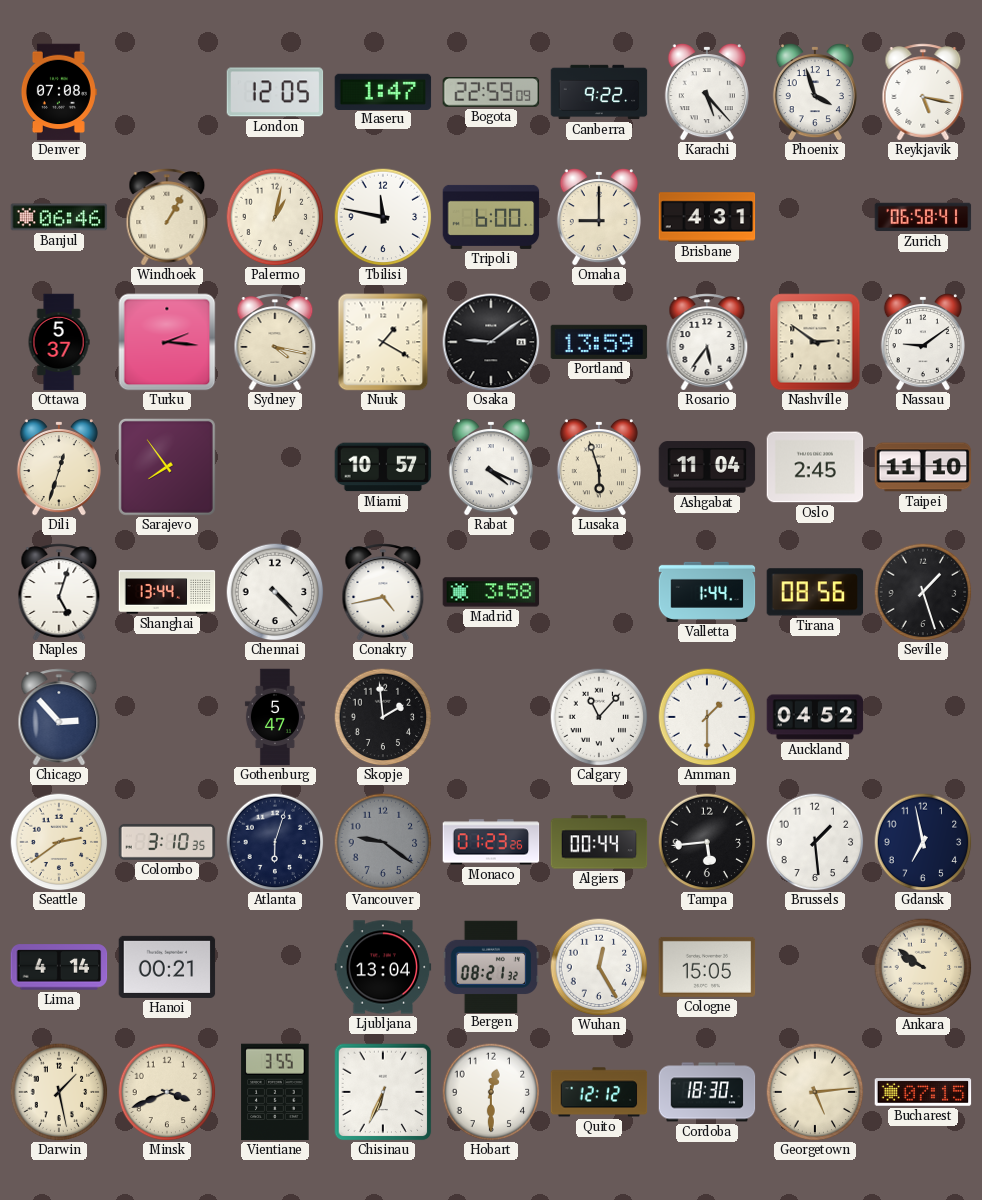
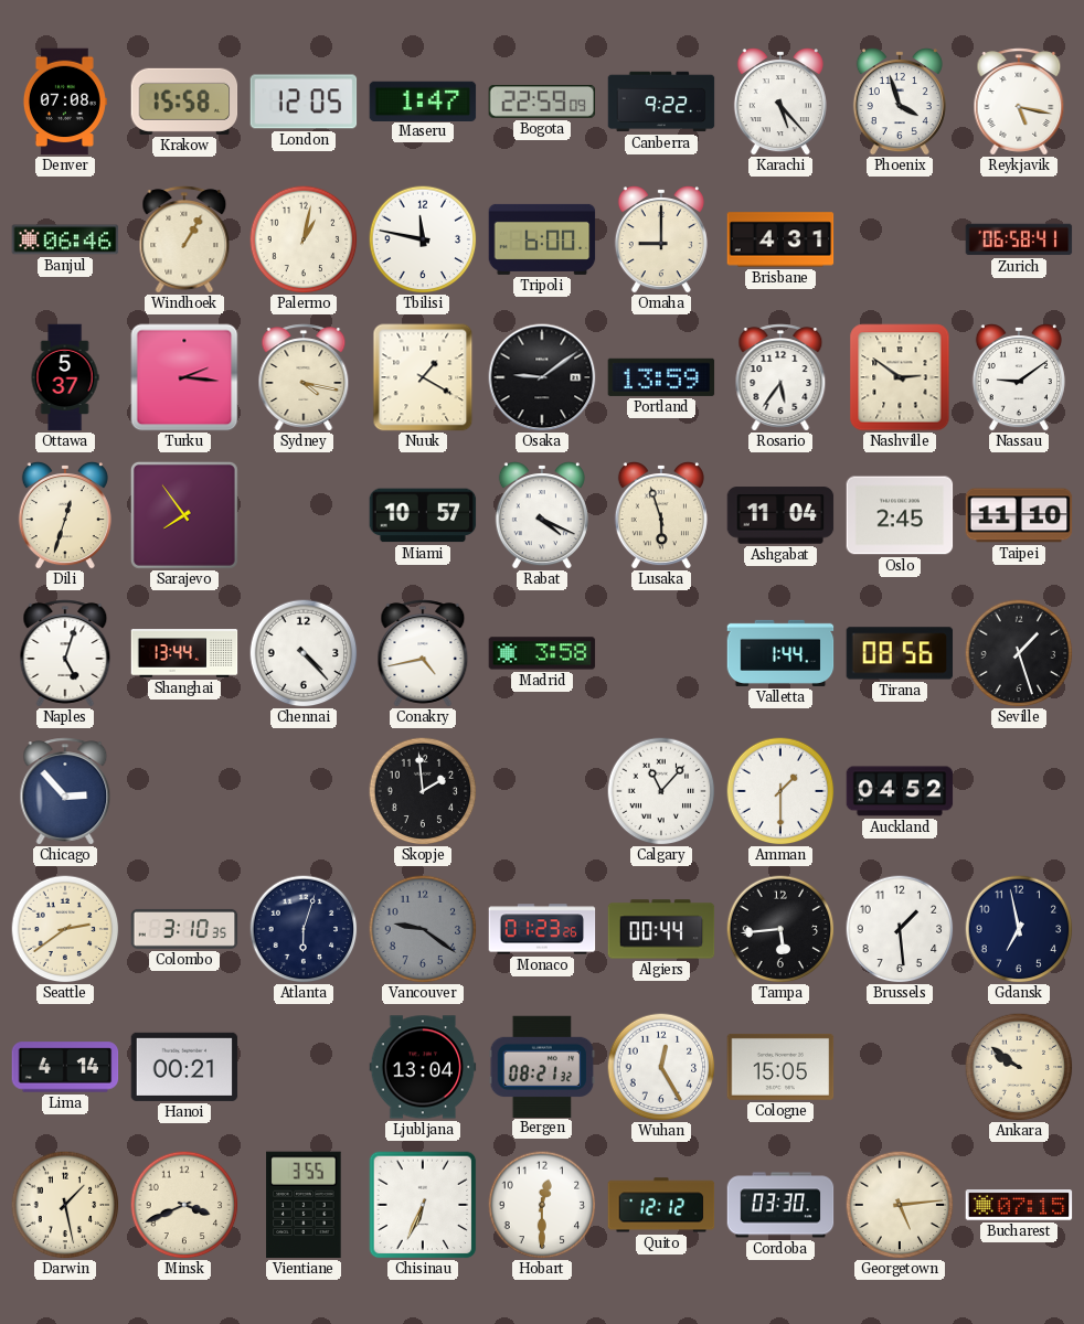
Krakow: none -> 15:58
Gothenburg: 5:47 -> none
Cordoba: 18:30 -> 03:30
